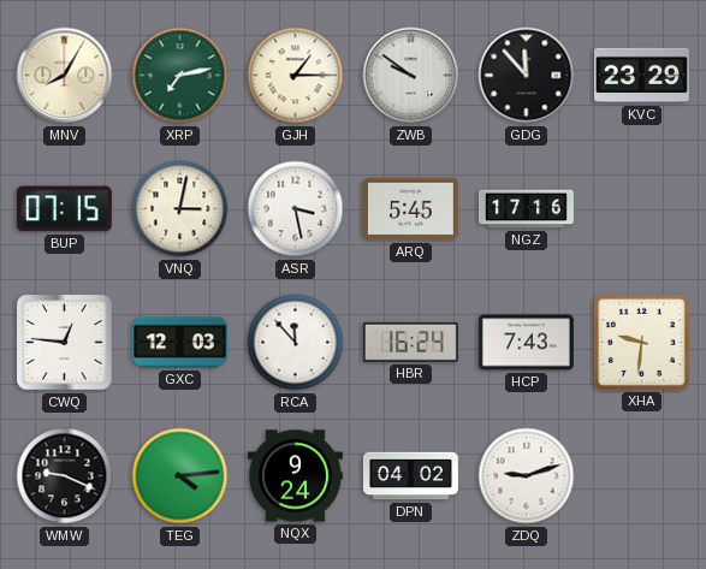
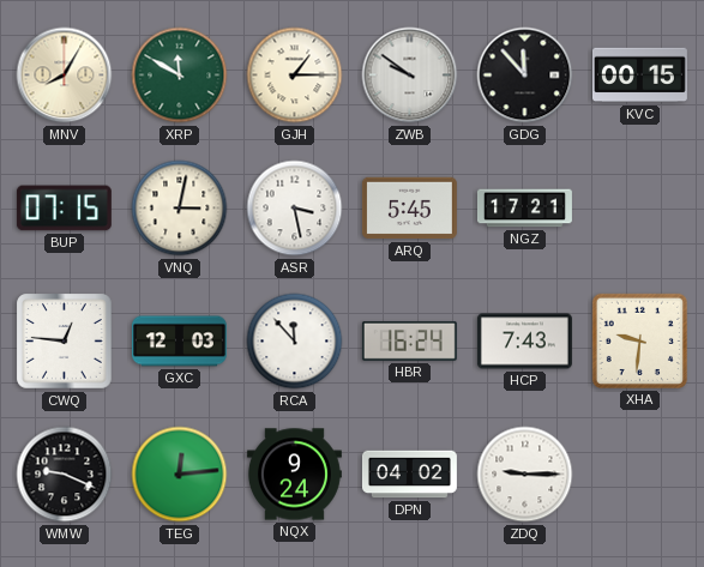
XRP: 7:13 -> 11:50
KVC: 23:29 -> 00:15
NGZ: 17:16 -> 17:21
TEG: 4:14 -> 12:14
ZDQ: 9:12 -> 9:15
